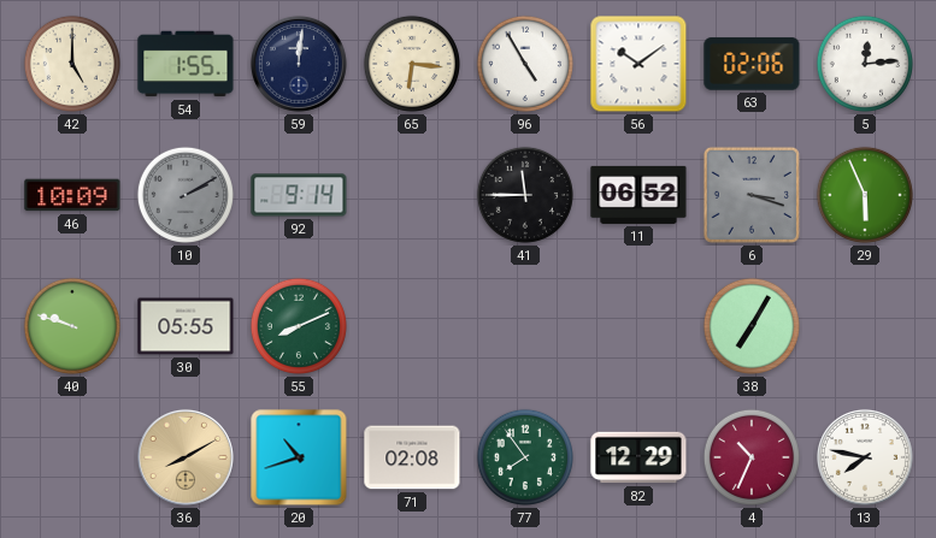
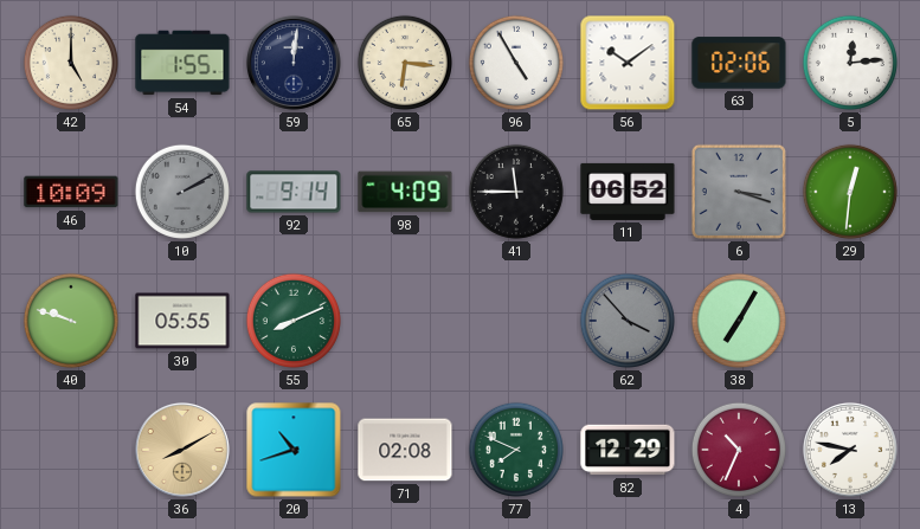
98: none -> 4:09
29: 5:56 -> 12:31
62: none -> 3:53
77: 7:54 -> 7:49
